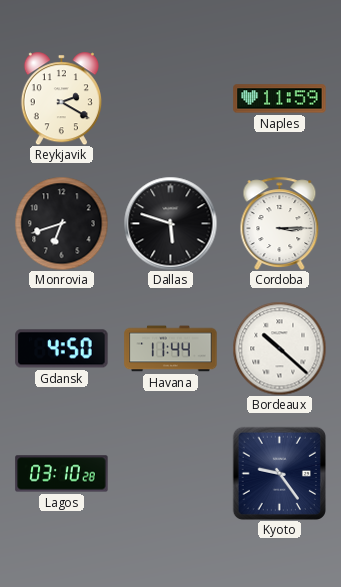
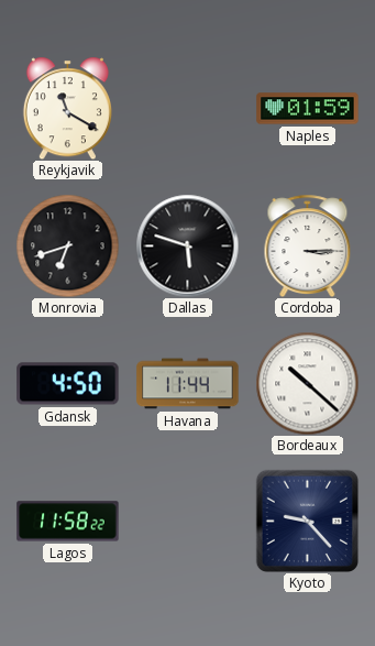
Reykjavik: 2:20 -> 11:20
Naples: 11:59 -> 01:59
Lagos: 03:10 -> 11:58
Kyoto: 9:24 -> 9:23
